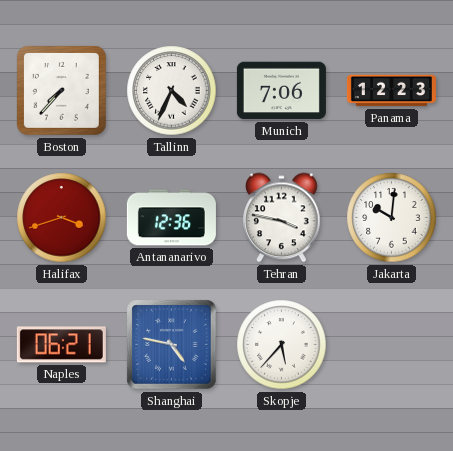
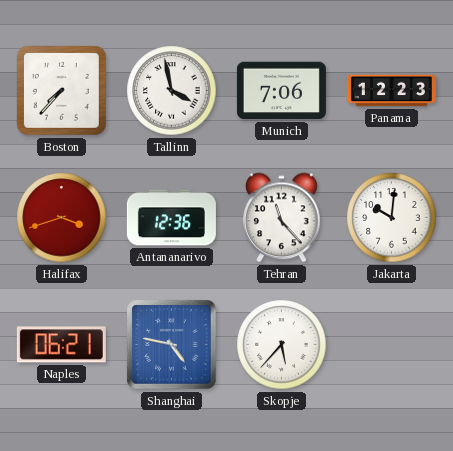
Tallinn: 4:34 -> 3:58
Tehran: 3:47 -> 11:23
